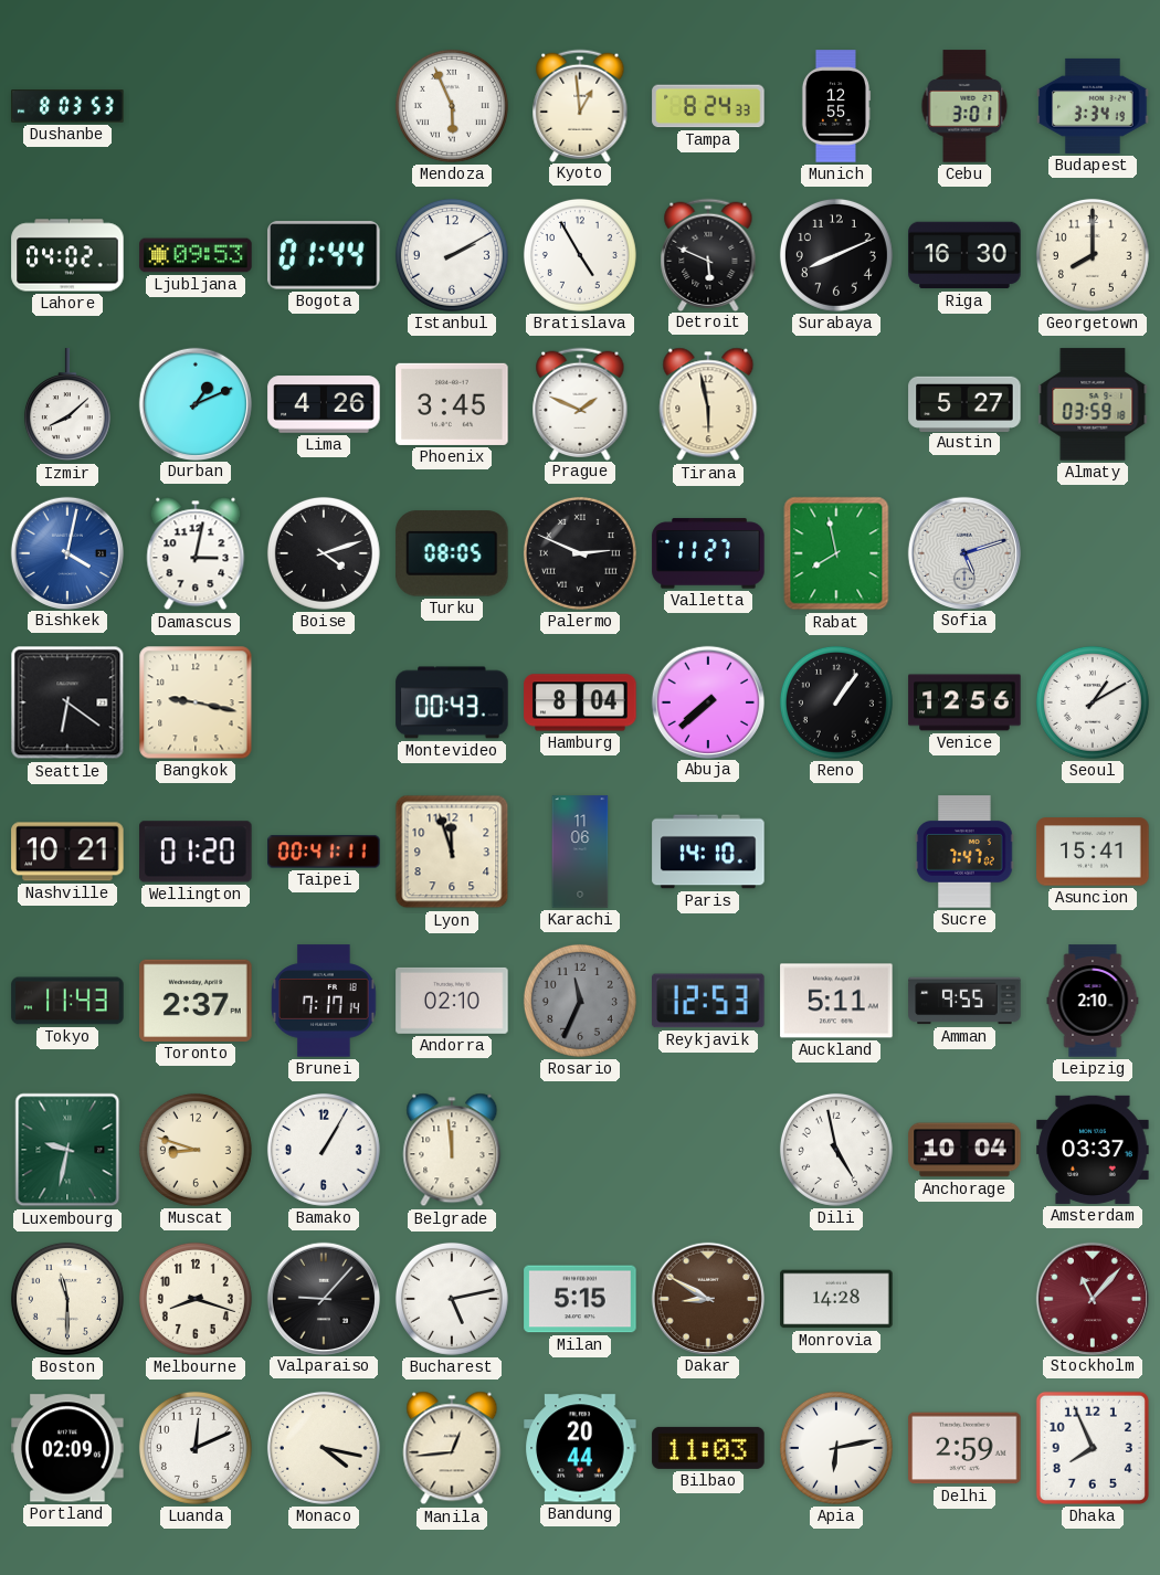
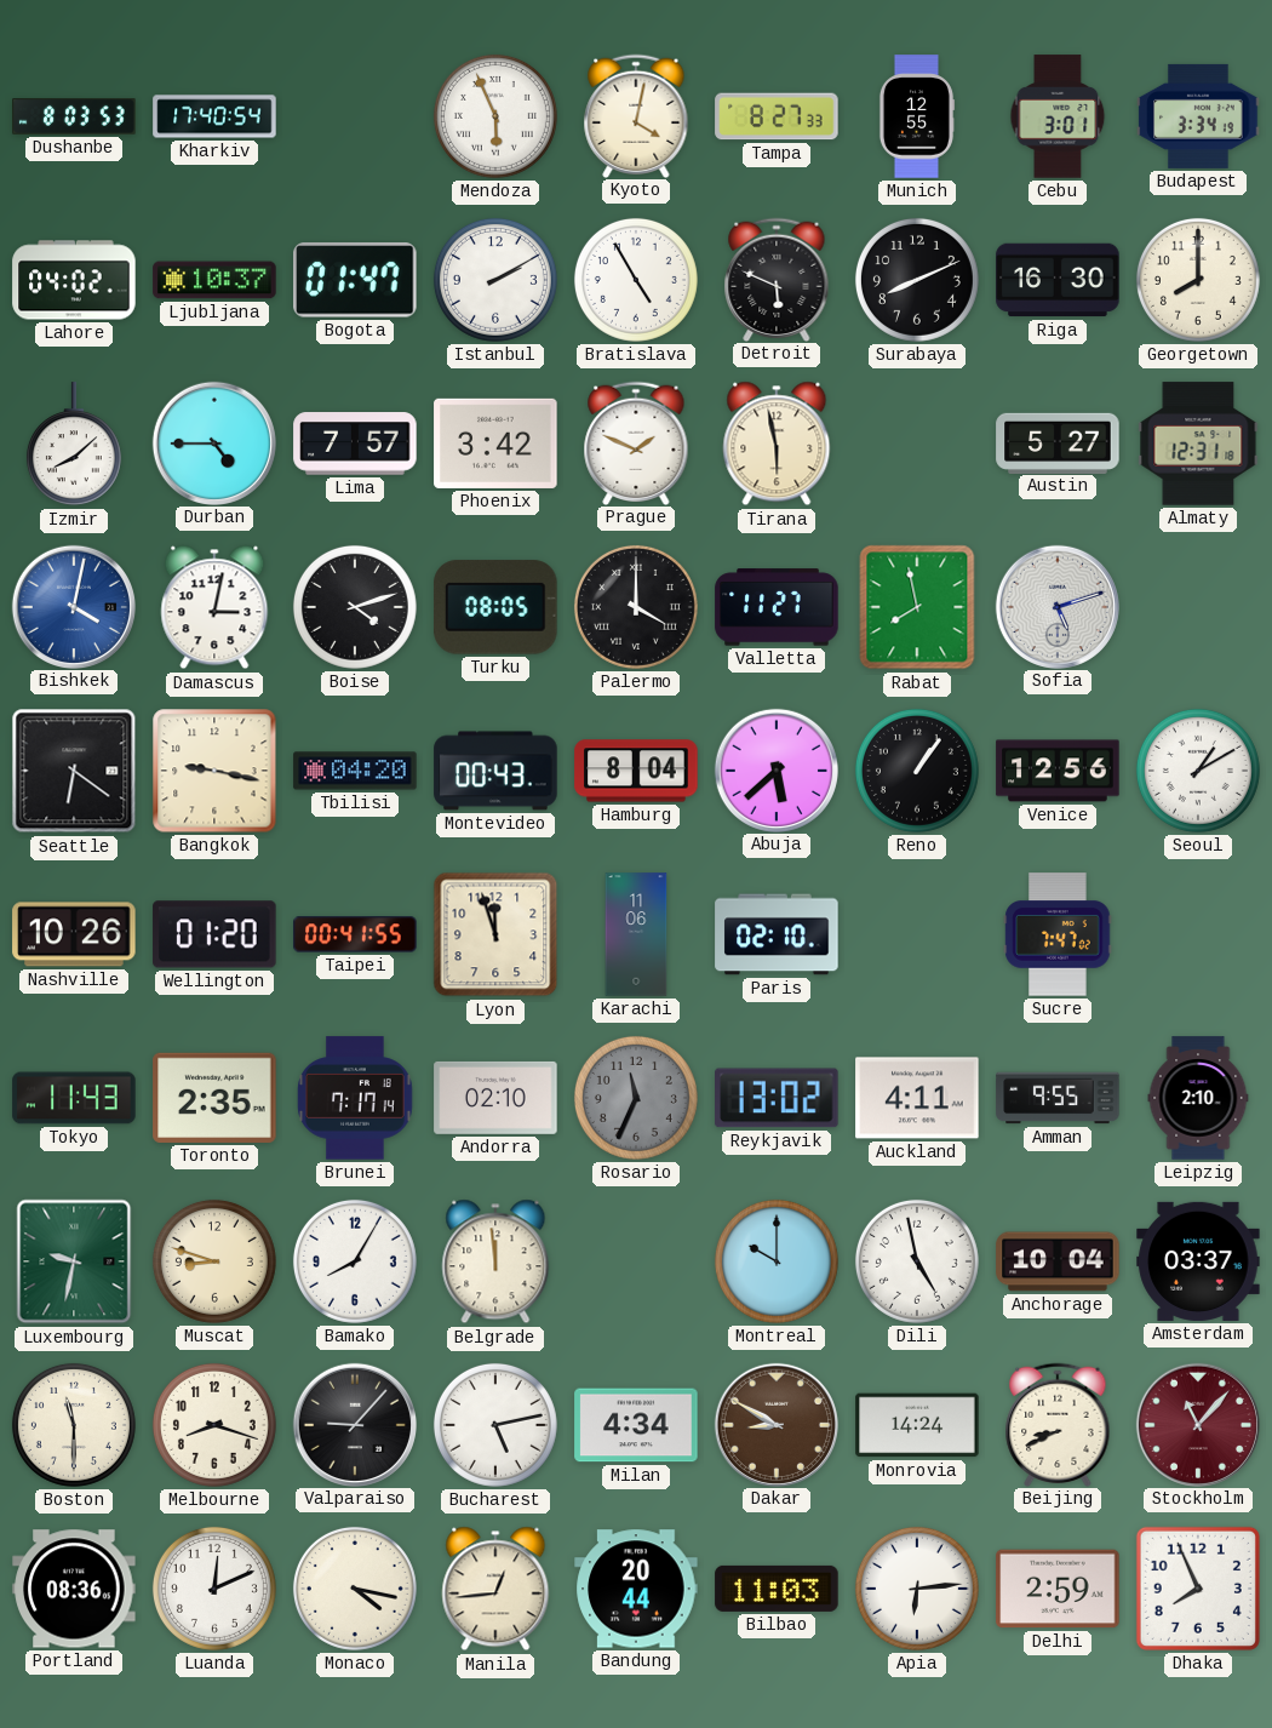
Kharkiv: none -> 17:40
Kyoto: 12:59 -> 4:02
Tampa: 8:24 -> 8:27
Ljubljana: 09:53 -> 10:37
Bogota: 01:44 -> 01:47
Durban: 1:11 -> 4:45
Lima: 4:26 -> 7:57
Phoenix: 3:45 -> 3:42
Almaty: 03:59 -> 12:31
Palermo: 2:49 -> 4:00
Tbilisi: none -> 04:20
Abuja: 7:38 -> 5:38
Nashville: 10:21 -> 10:26
Taipei: 00:41:11 -> 00:41:55
Paris: 14:10 -> 02:10
Asuncion: 15:41 -> none
Toronto: 2:37 -> 2:35
Reykjavik: 12:53 -> 13:02
Auckland: 5:11 -> 4:11
Bamako: 1:05 -> 8:05
Montreal: none -> 10:00
Milan: 5:15 -> 4:34
Monrovia: 14:28 -> 14:24
Beijing: none -> 8:41
Portland: 02:09 -> 08:36
Apia: 6:13 -> 6:14
